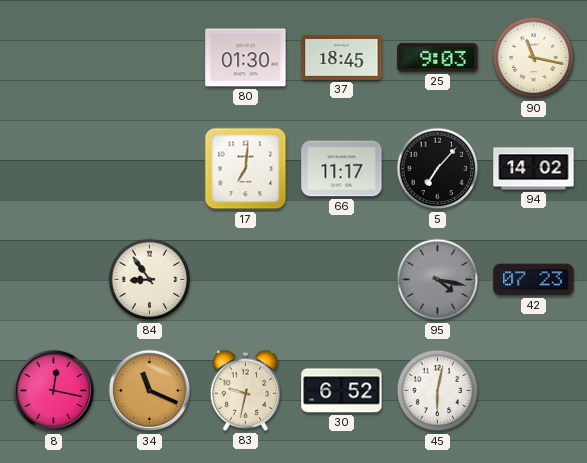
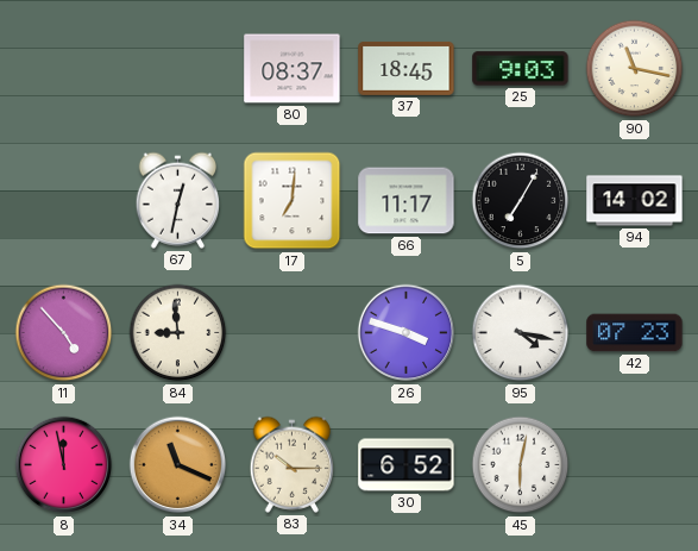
80: 01:30 -> 08:37
67: none -> 12:32
5: 7:07 -> 7:05
11: none -> 4:53
84: 8:54 -> 8:59
26: none -> 3:48
95 dial: grey -> white
8: 12:17 -> 11:58
83: 9:32 -> 10:15
